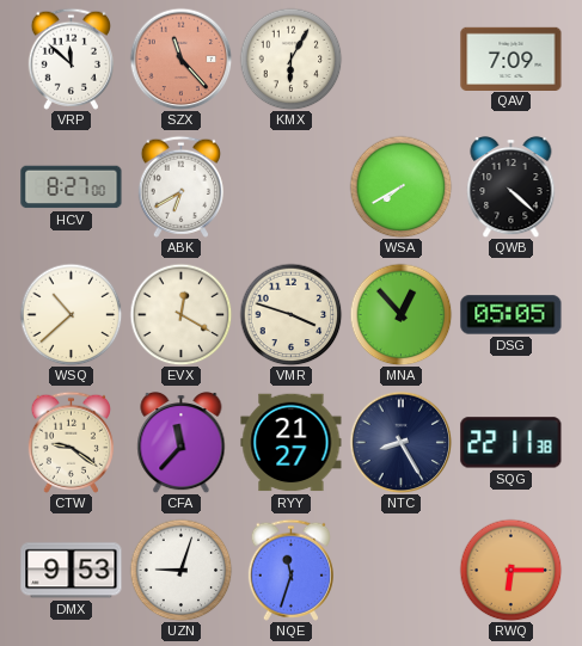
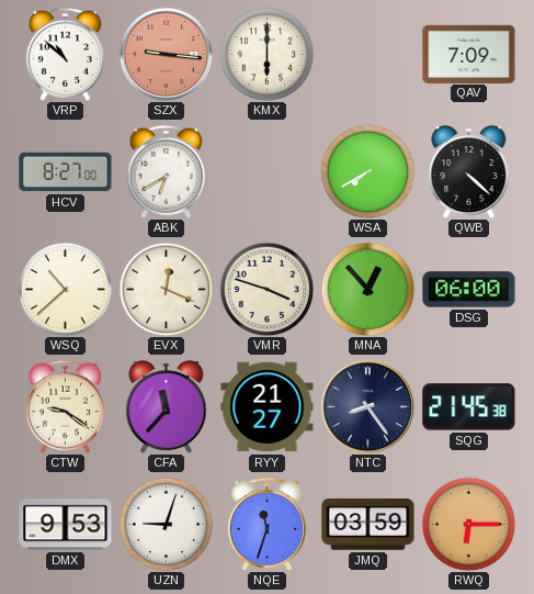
VRP: 11:52 -> 10:52
SZX: 11:23 -> 9:16
KMX: 6:05 -> 6:00
EVX: 12:20 -> 12:19
DSG: 05:05 -> 06:00
NTC: 8:25 -> 8:24
SQG: 22:11 -> 21:45
JMQ: none -> 03:59
